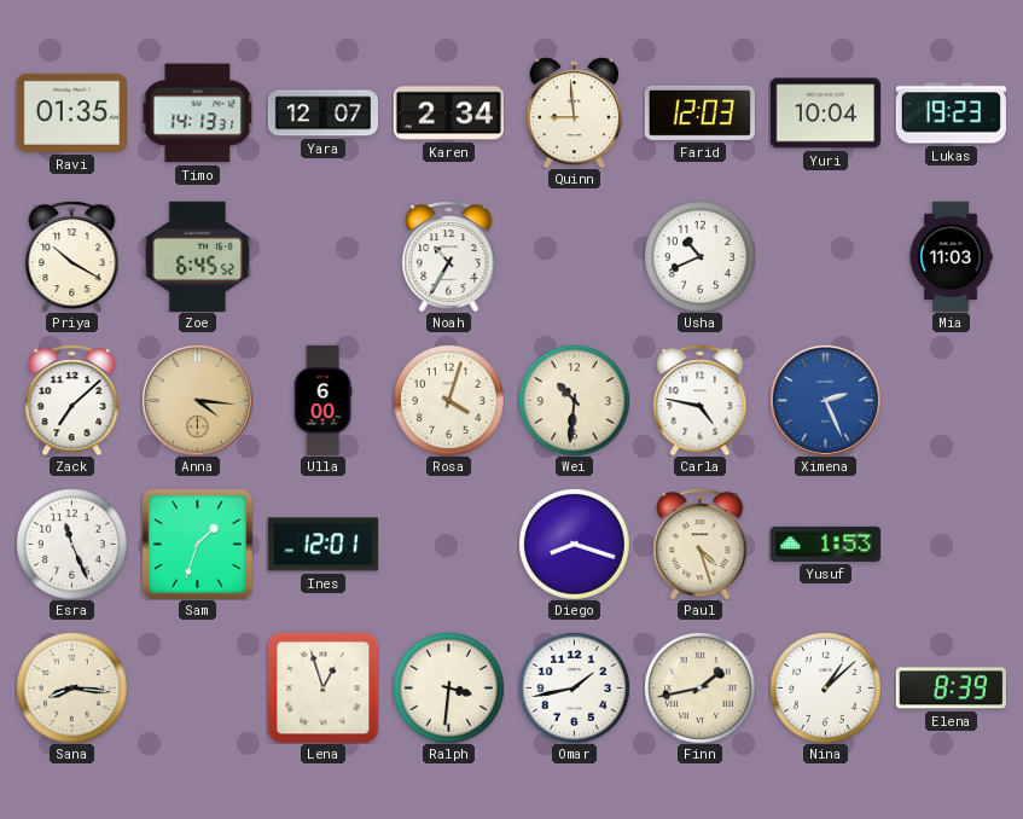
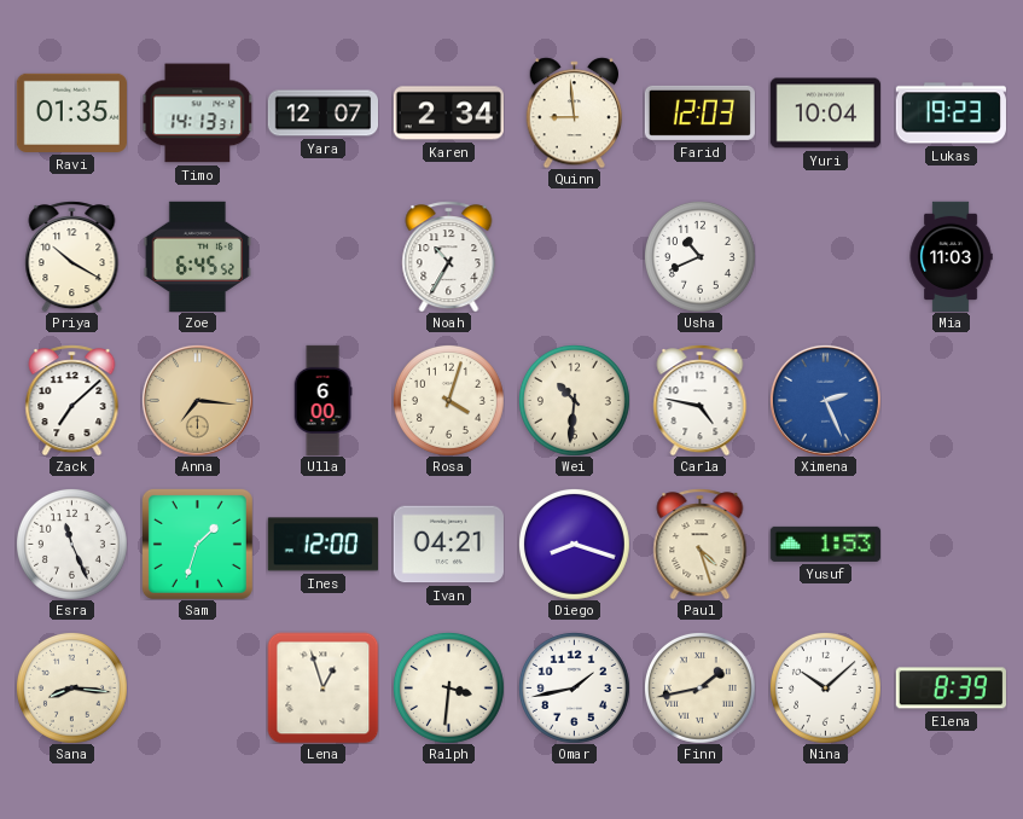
Anna: 4:16 -> 7:16
Ines: 12:01 -> 12:00
Ivan: none -> 04:21
Nina: 1:08 -> 10:08
